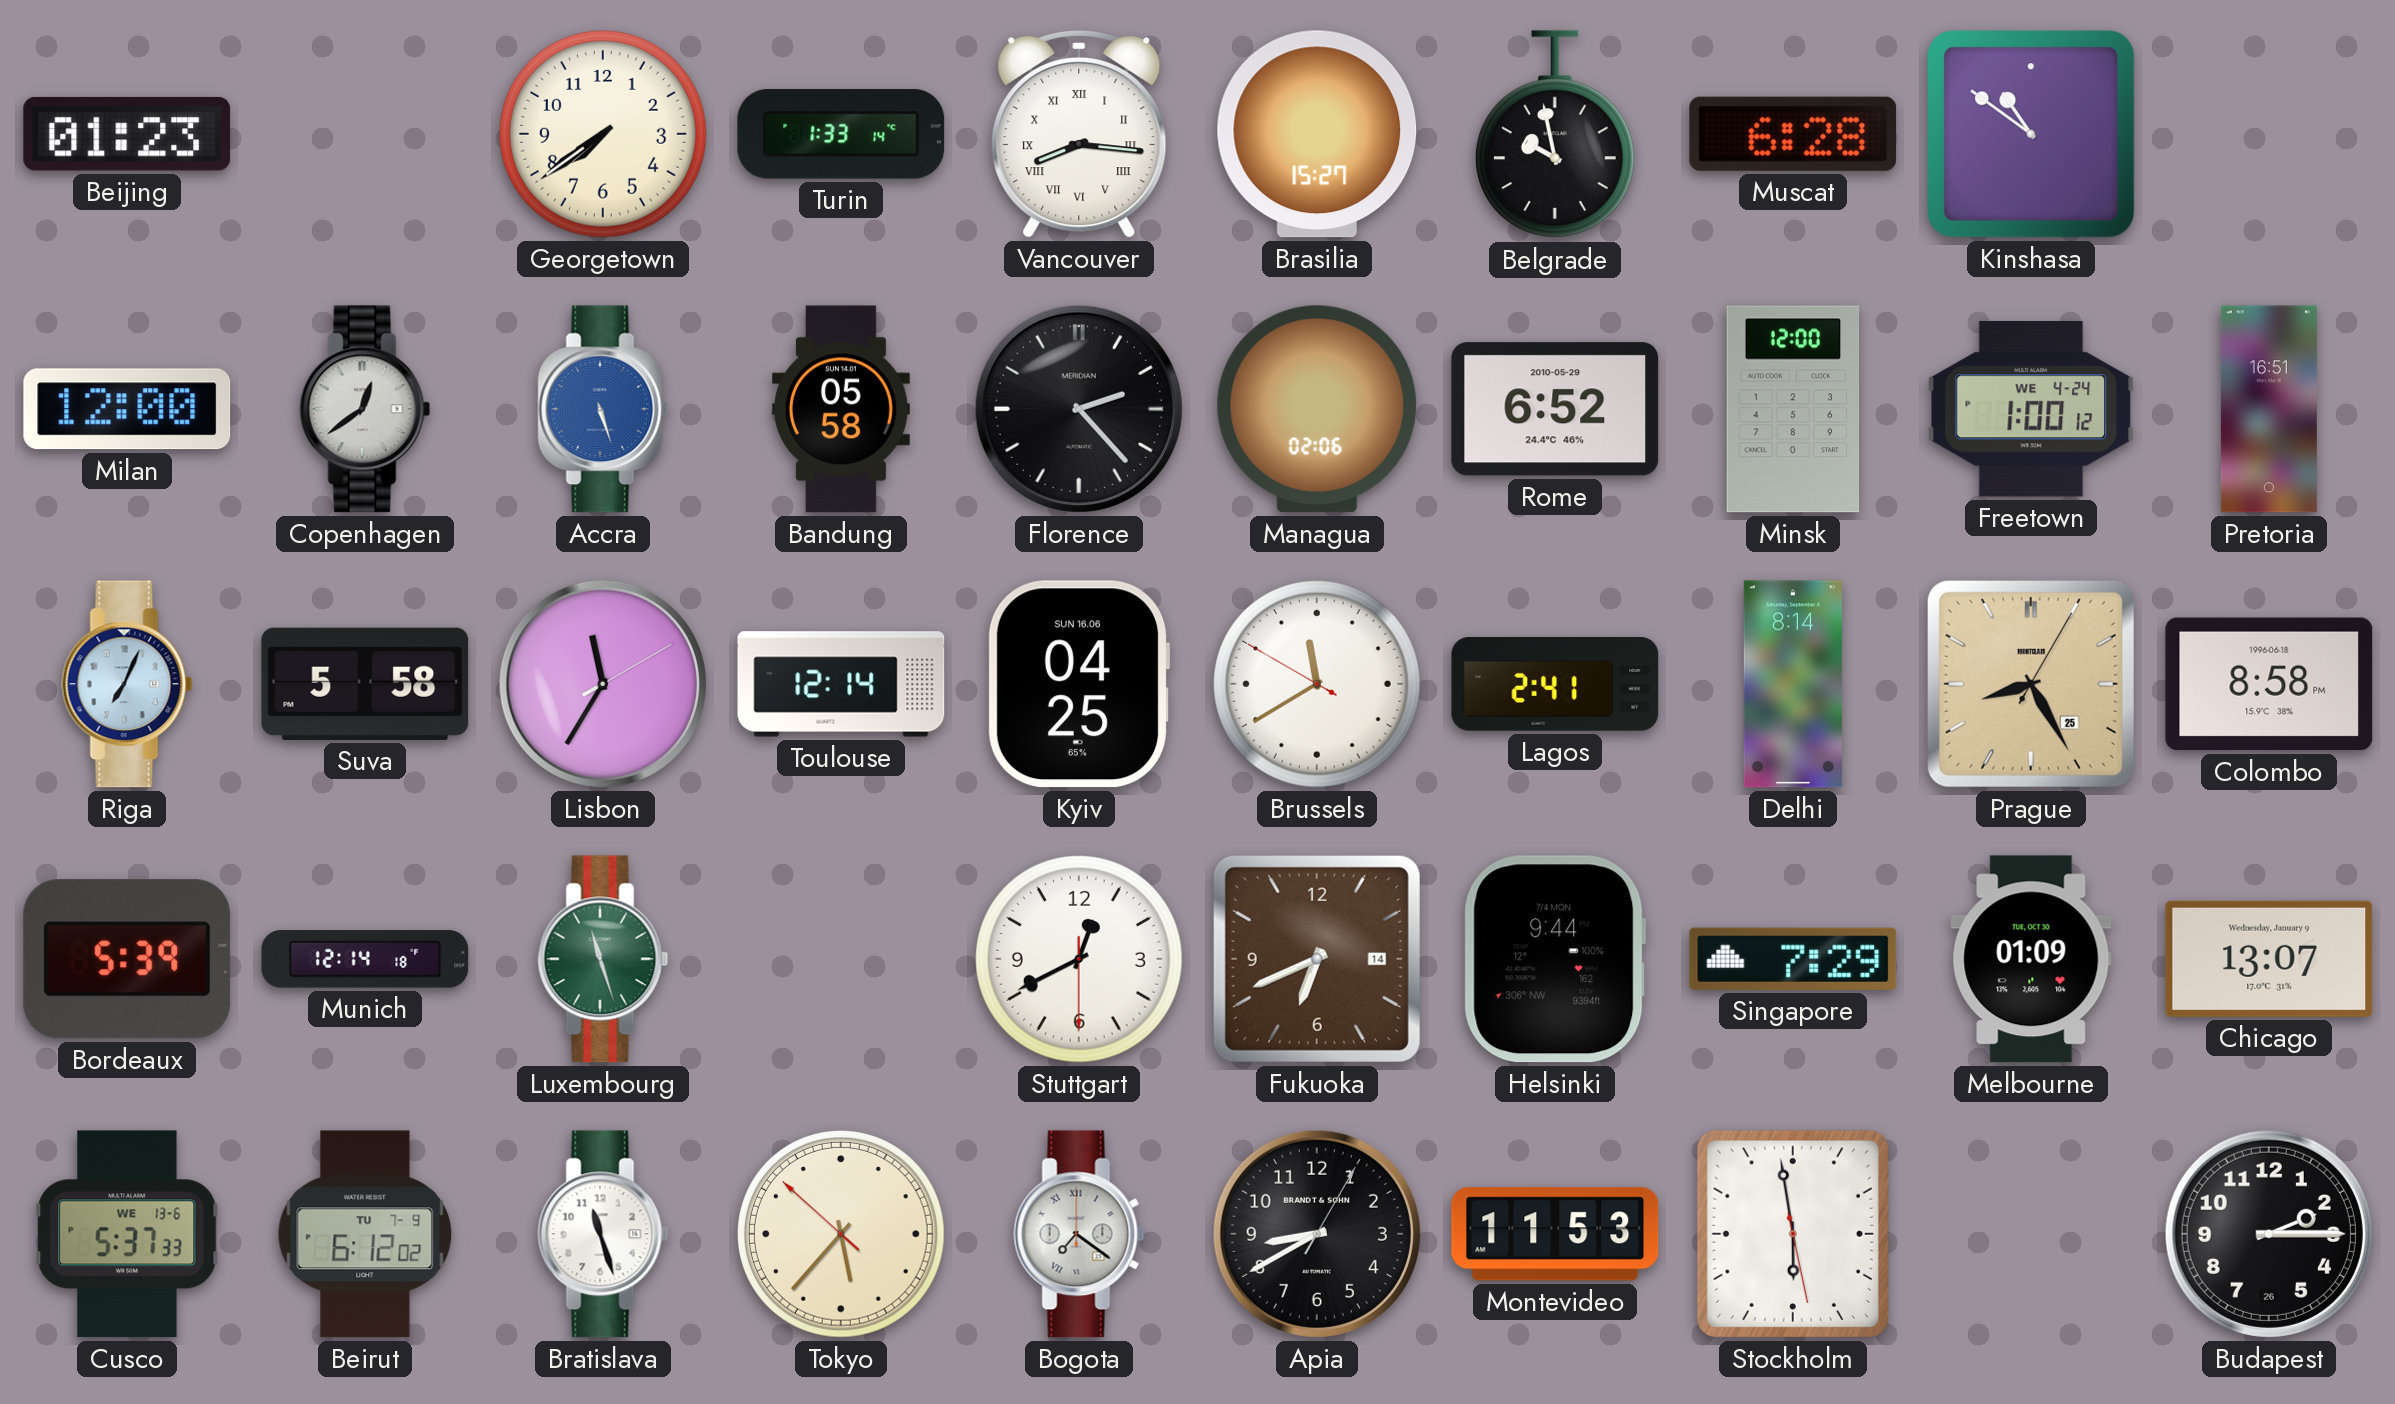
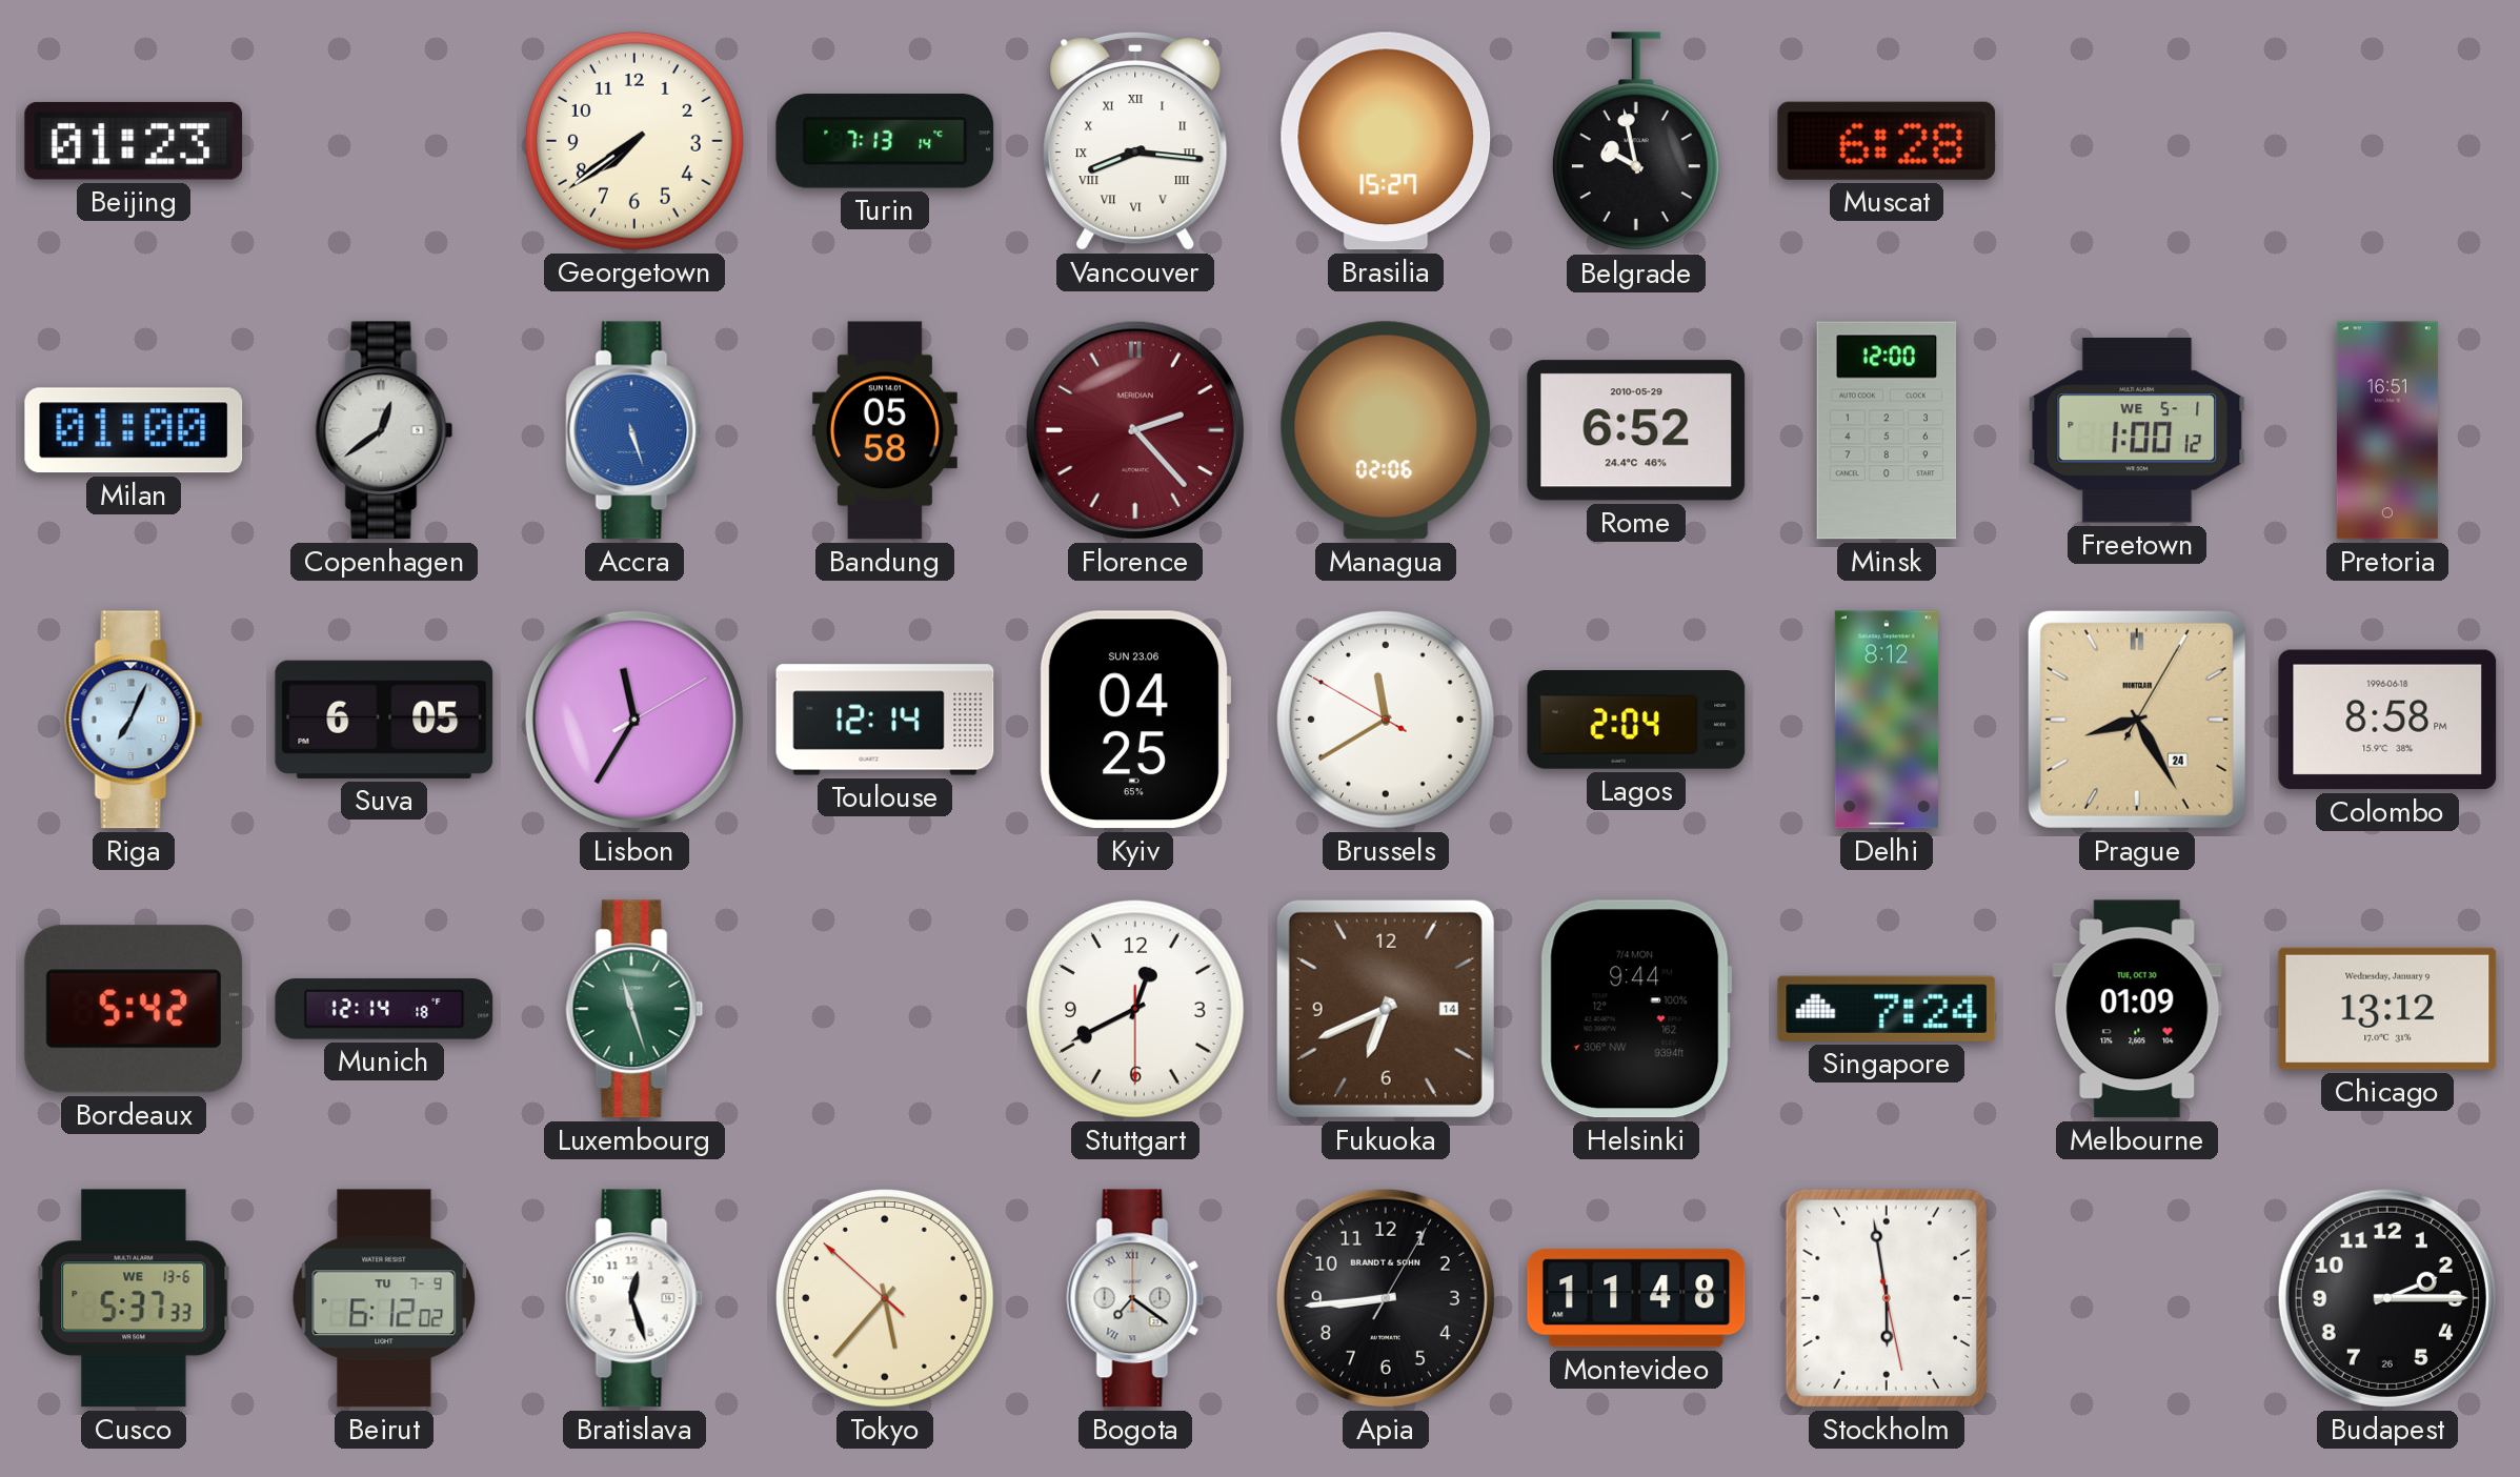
Turin: 1:33 -> 7:13
Kinshasa: 10:51 -> none
Milan: 12:00 -> 01:00
Florence dial: black -> burgundy
Freetown date: WE 4-24 -> WE 5-1
Suva: 5:58 -> 6:05
Kyiv date: SUN 16.06 -> SUN 23.06
Lagos: 2:41 -> 2:04
Delhi: 8:14 -> 8:12
Prague date: 25 -> 24
Bordeaux: 5:39 -> 5:42
Singapore: 7:29 -> 7:24
Chicago: 13:07 -> 13:12
Bratislava: 11:27 -> 12:27
Apia: 8:40 -> 8:44
Montevideo: 11:53 -> 11:48
